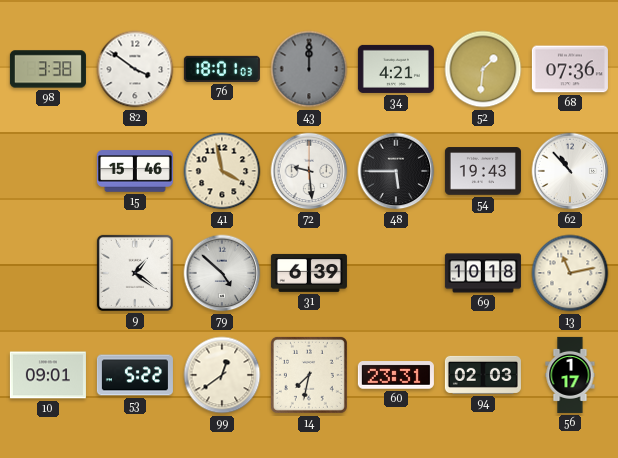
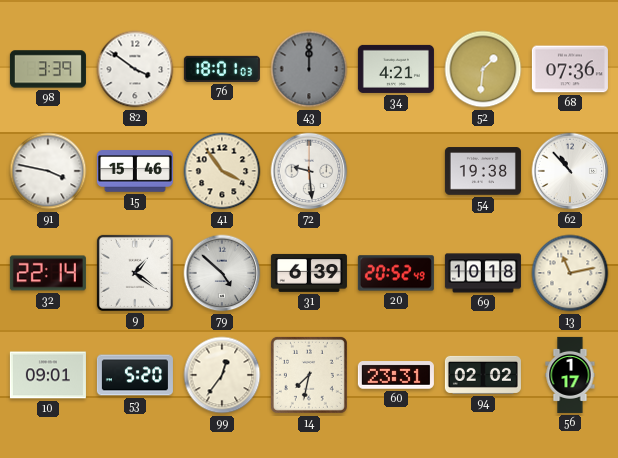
98: 3:38 -> 3:39
91: none -> 3:47
41: 3:58 -> 3:54
48: 5:45 -> none
54: 19:43 -> 19:38
32: none -> 22:14
20: none -> 20:52
53: 5:22 -> 5:20
99: 12:39 -> 12:36
94: 02:03 -> 02:02
